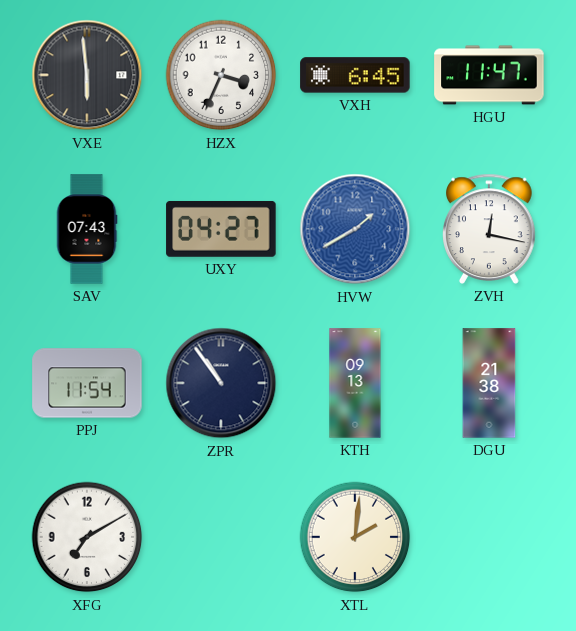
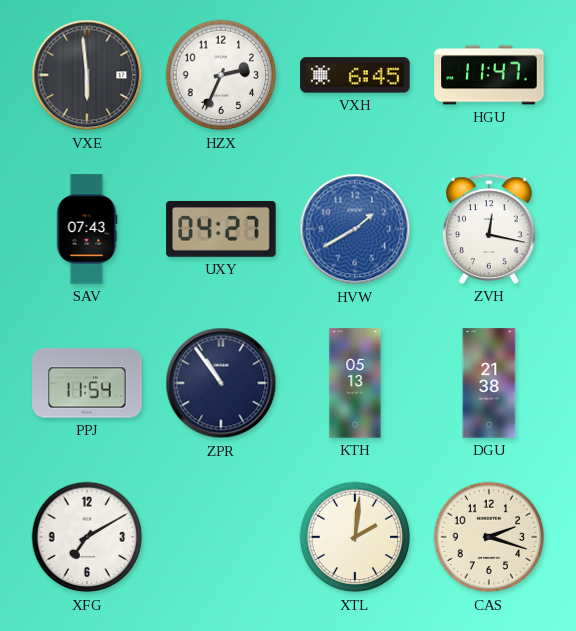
HZX: 3:34 -> 2:34
KTH: 09:13 -> 05:13
CAS: none -> 2:18
